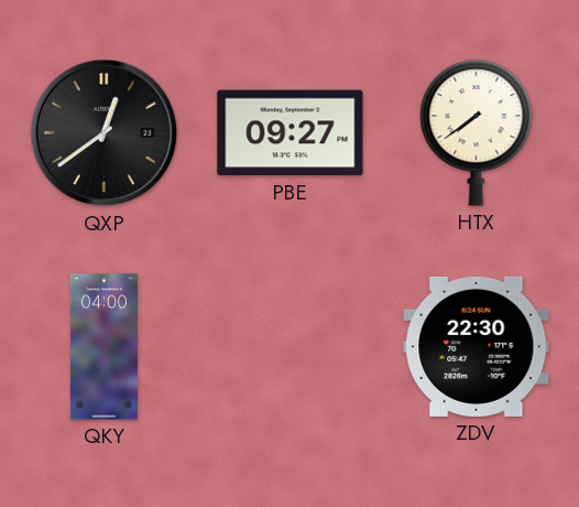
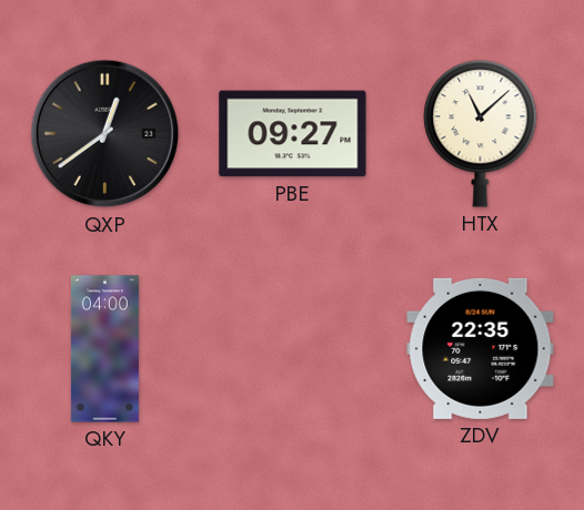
HTX: 7:39 -> 11:08
ZDV: 22:30 -> 22:35
